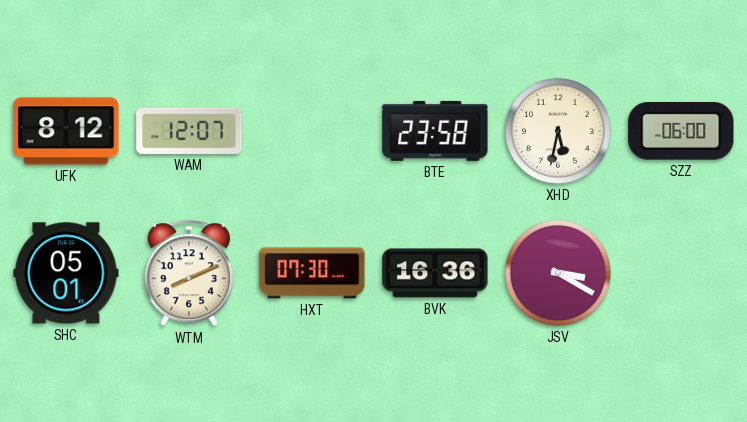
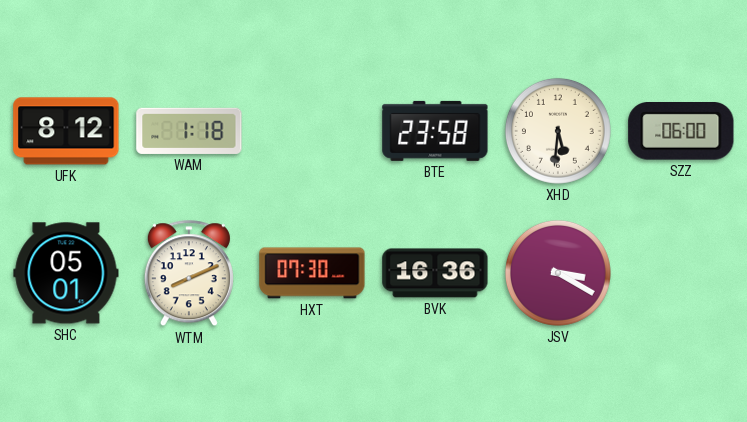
WAM: 12:07 -> 1:18
XHD: 5:32 -> 5:31
